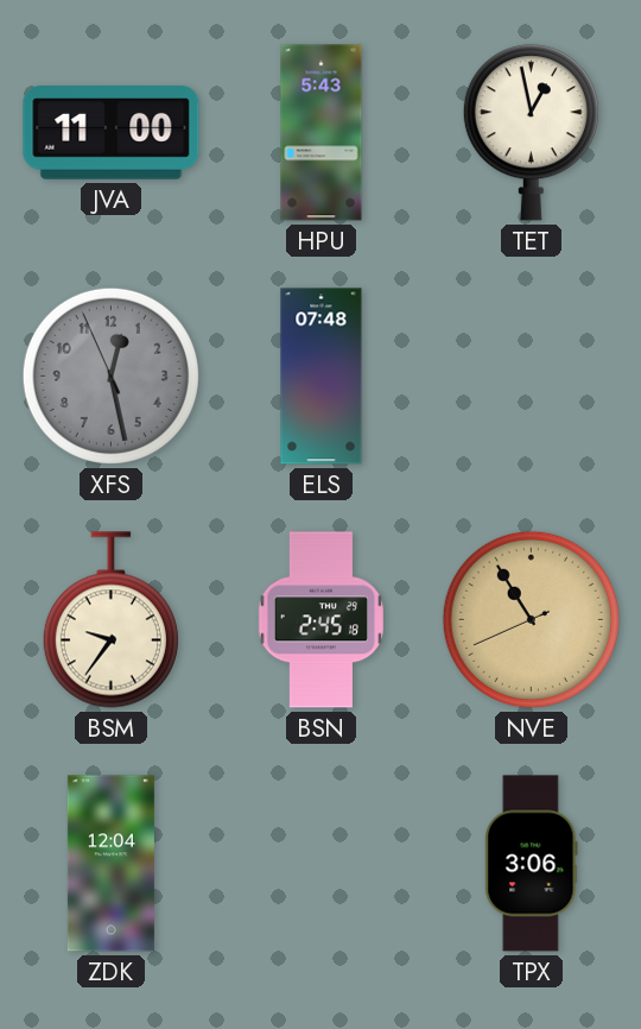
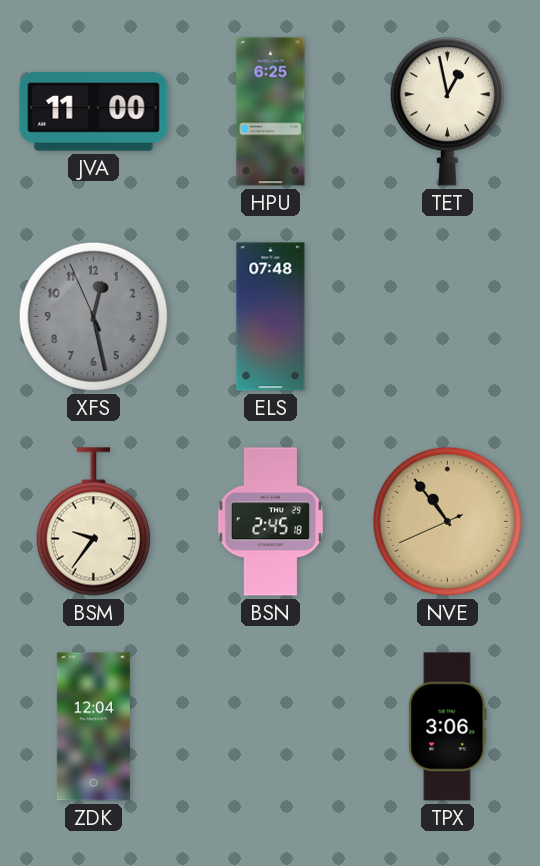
HPU: 5:43 -> 6:25
NVE: 10:54 -> 10:53
